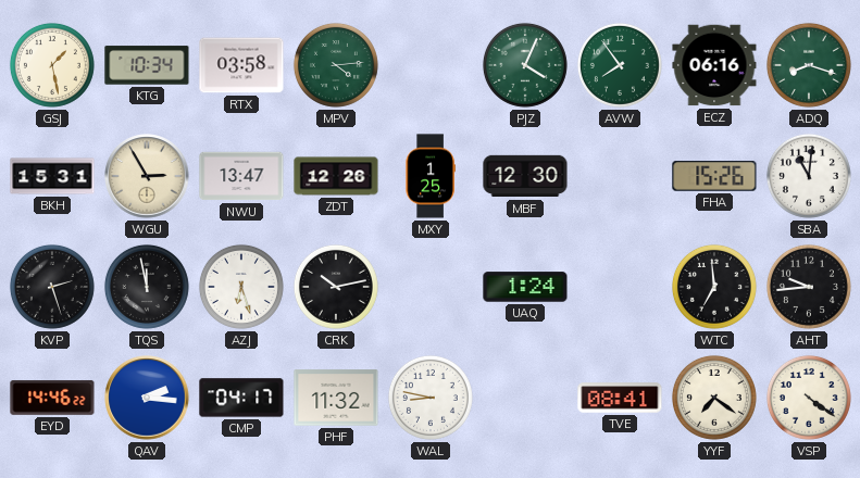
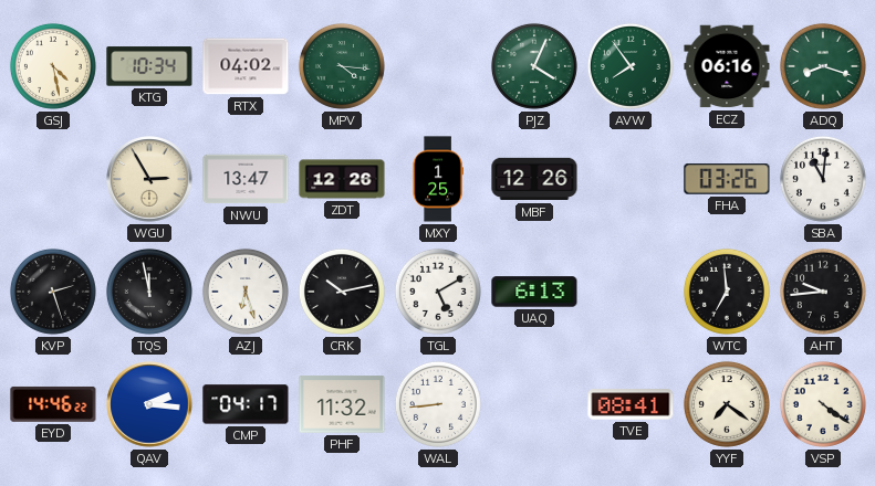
GSJ: 1:28 -> 4:28
RTX: 03:58 -> 04:02
MPV: 4:14 -> 4:16
BKH: 15:31 -> none
MBF: 12:30 -> 12:26
FHA: 15:26 -> 03:26
TGL: none -> 5:10
UAQ: 1:24 -> 6:13
WAL: 8:47 -> 8:44
